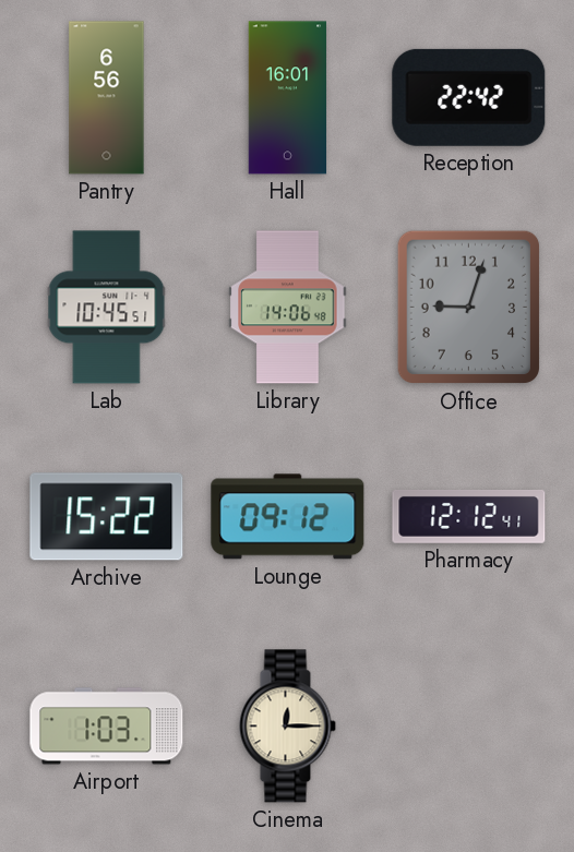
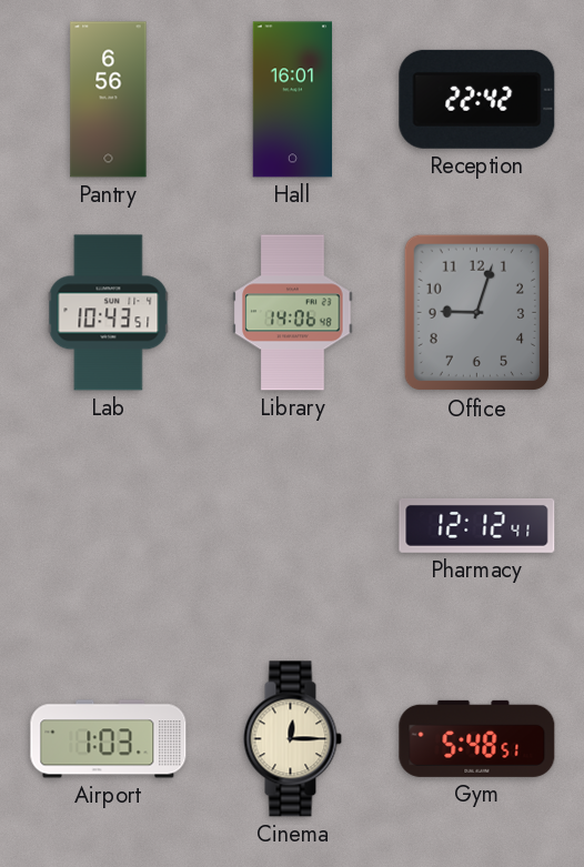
Lab: 10:45 -> 10:43
Archive: 15:22 -> none
Lounge: 09:12 -> none
Gym: none -> 5:48
